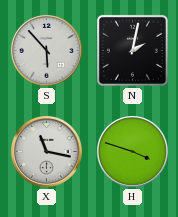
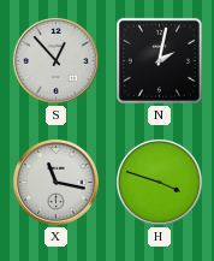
S: 5:53 -> 12:53
